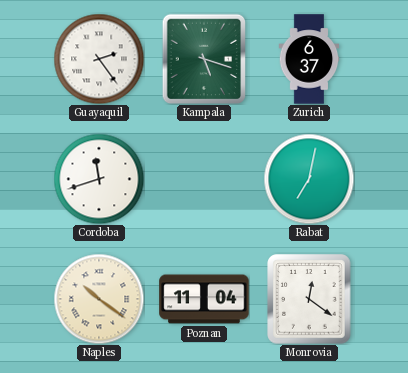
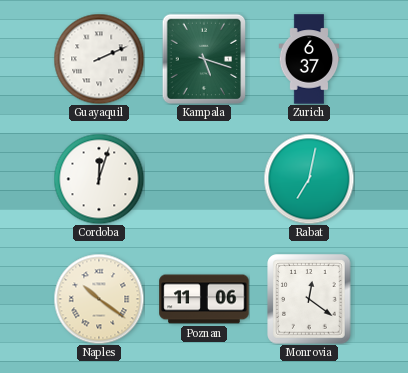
Guayaquil: 2:24 -> 2:11
Cordoba: 11:42 -> 12:03
Poznan: 11:04 -> 11:06
